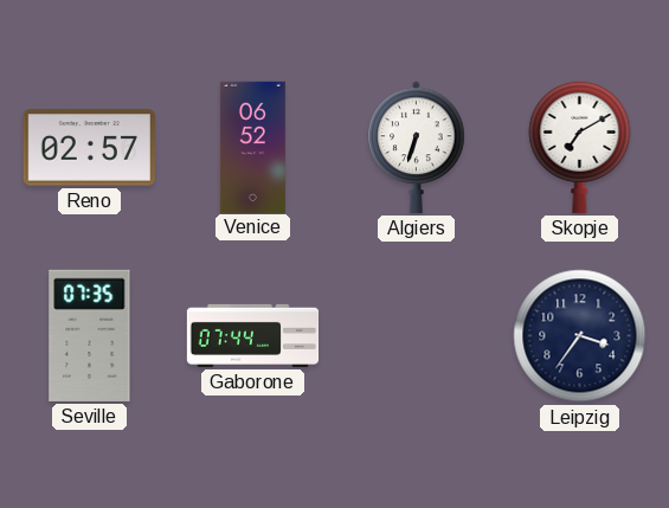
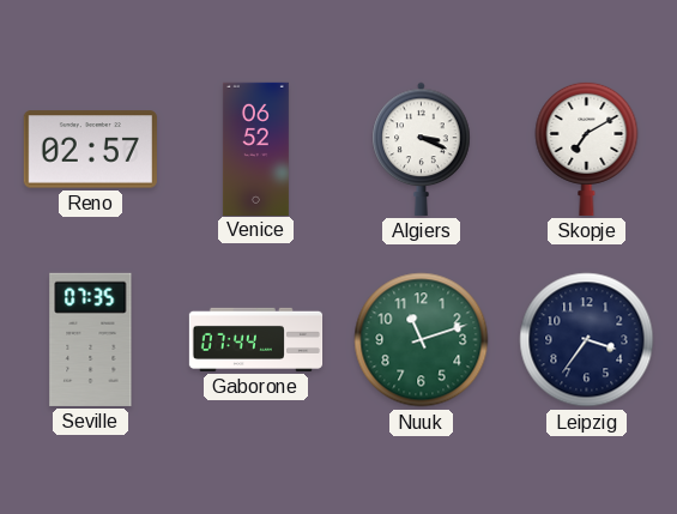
Algiers: 6:33 -> 3:19
Nuuk: none -> 11:12
